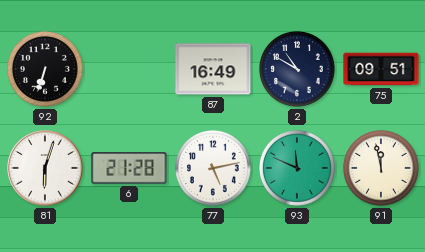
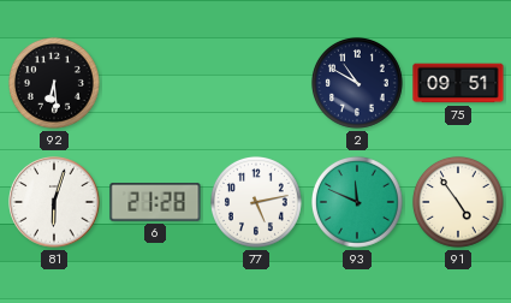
92: 6:33 -> 6:29
87: 16:49 -> none
91: 11:58 -> 4:54
